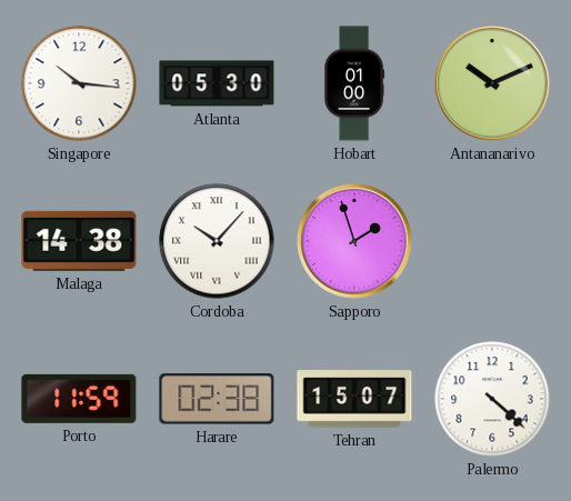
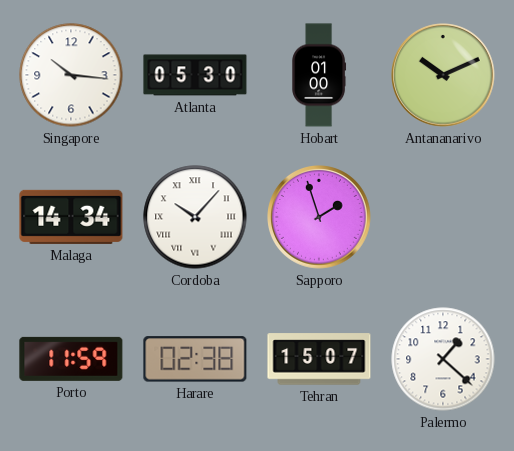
Malaga: 14:38 -> 14:34
Palermo: 4:22 -> 1:22
